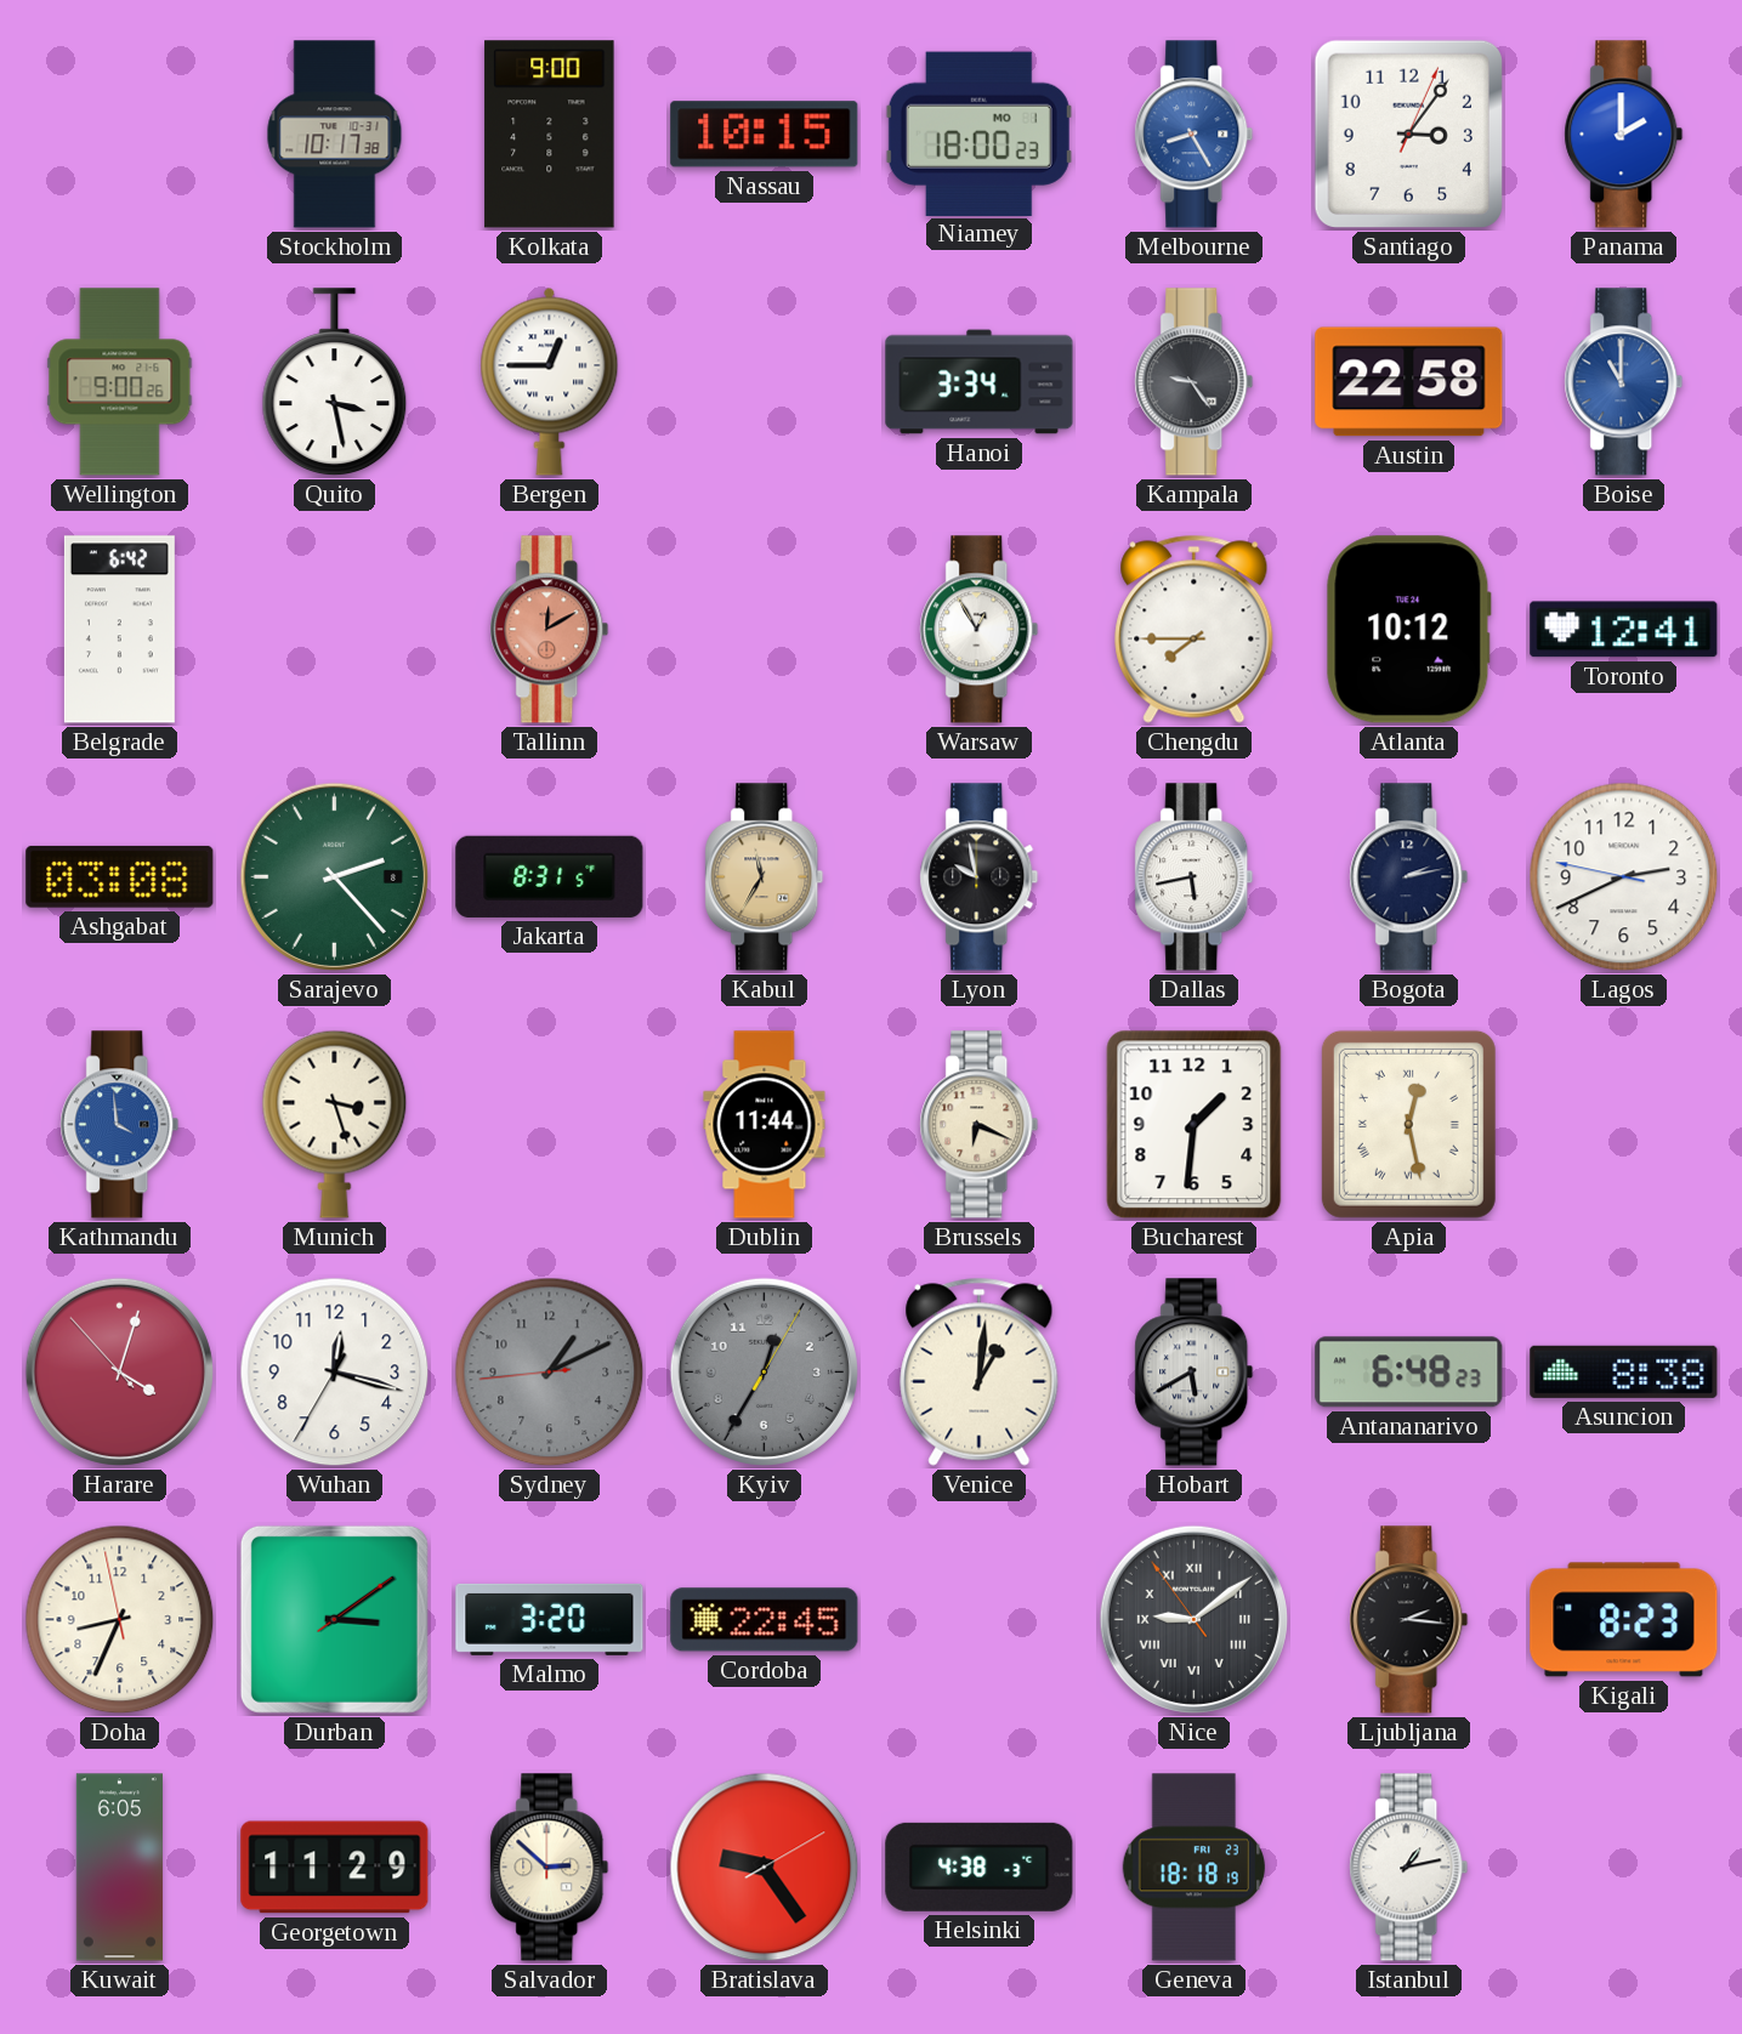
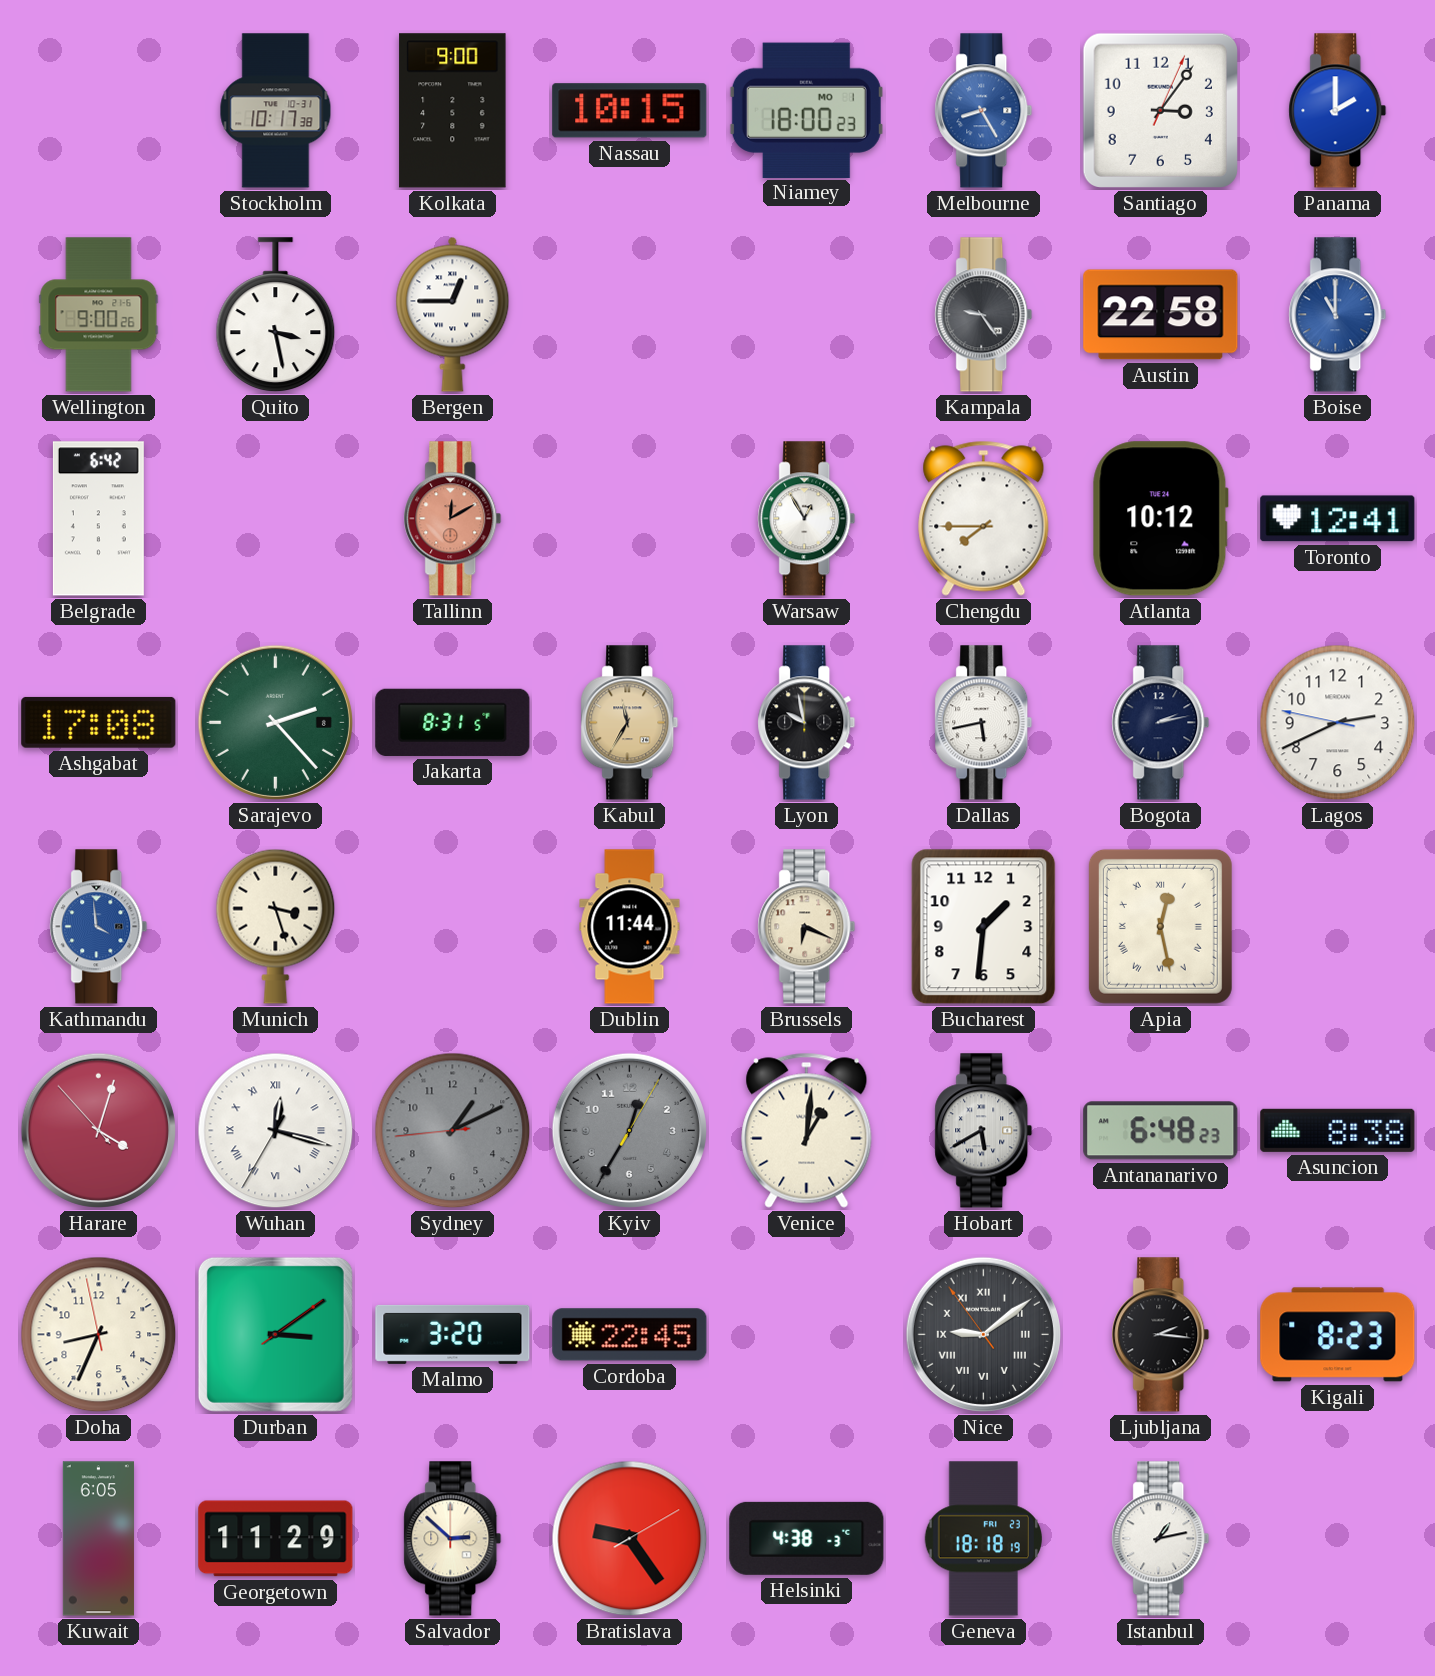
Hanoi: 3:34 -> none
Ashgabat: 03:08 -> 17:08
Wuhan numerals: Arabic -> Roman
